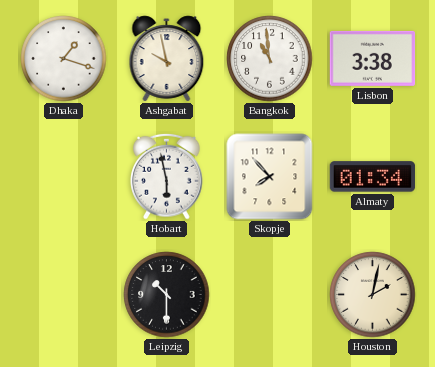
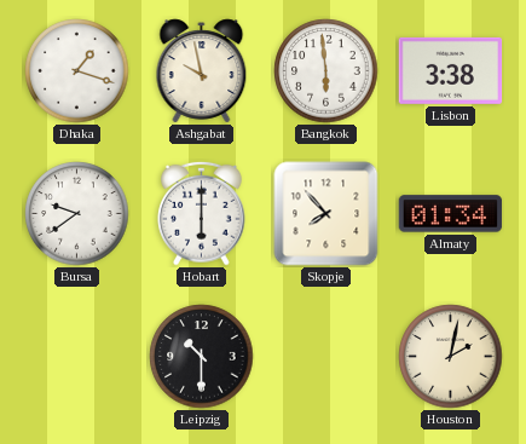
Bangkok: 10:59 -> 5:59
Bursa: none -> 9:39
Hobart: 5:58 -> 6:00
